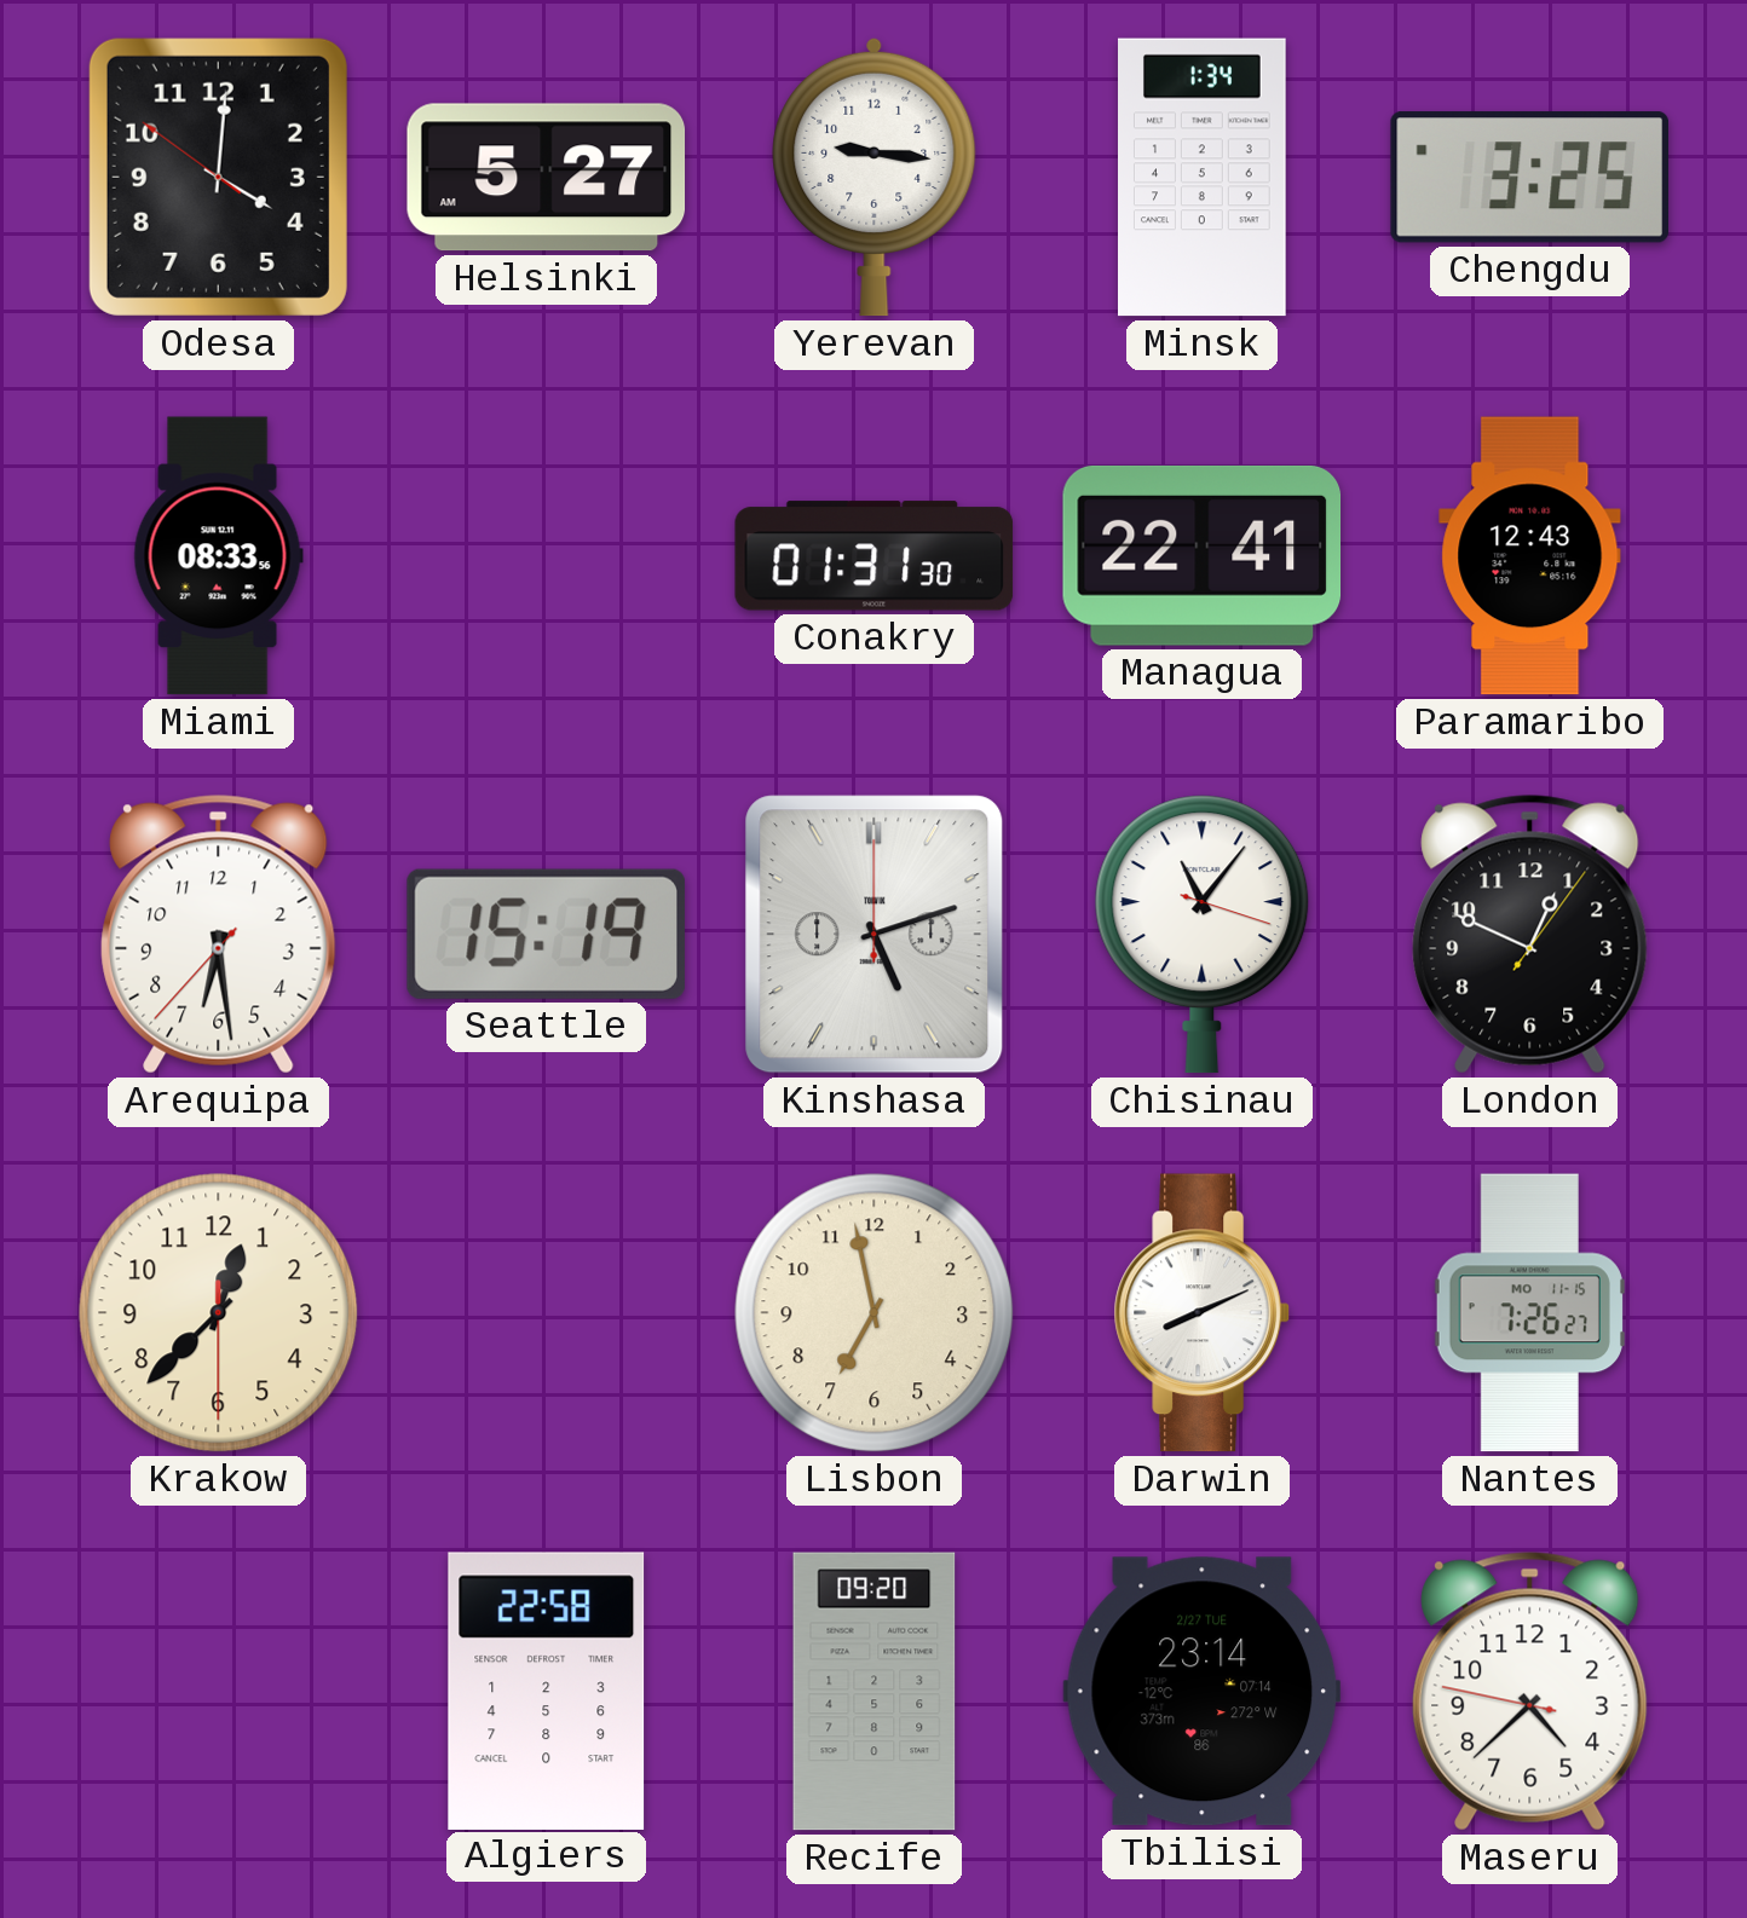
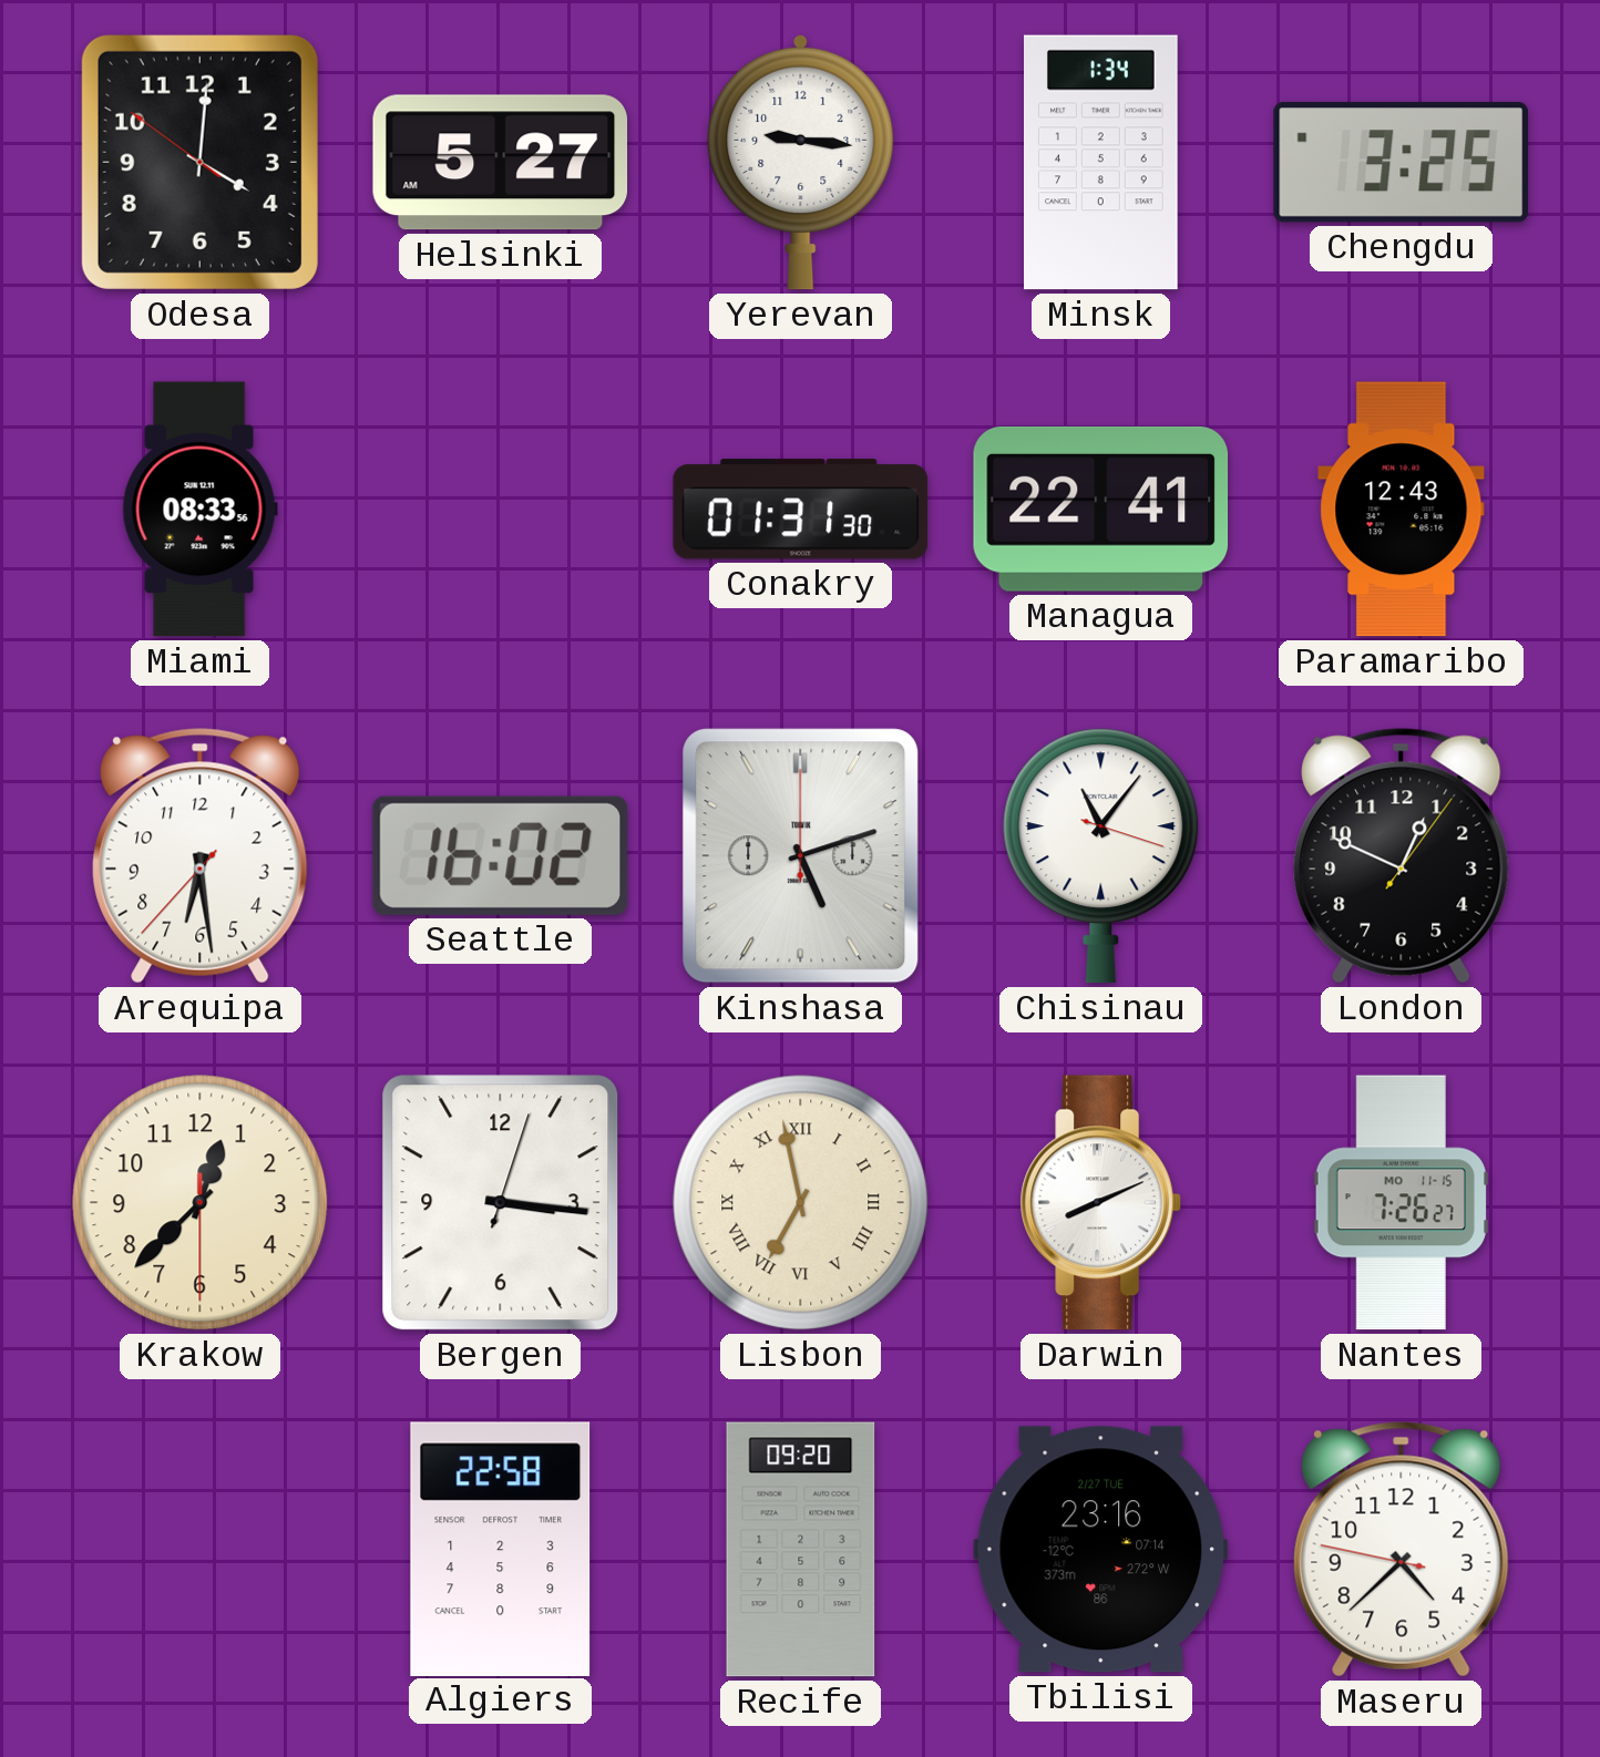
Seattle: 15:19 -> 16:02
Bergen: none -> 3:16
Lisbon numerals: Arabic -> Roman
Tbilisi: 23:14 -> 23:16
